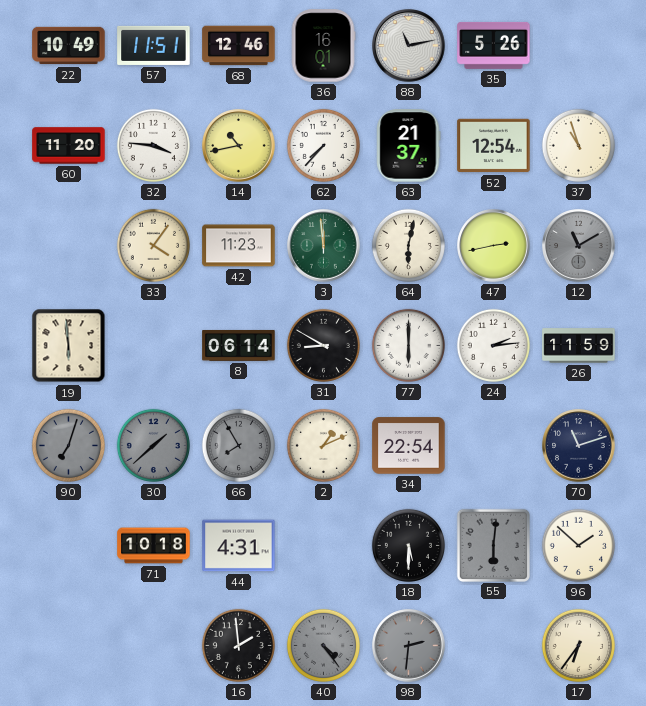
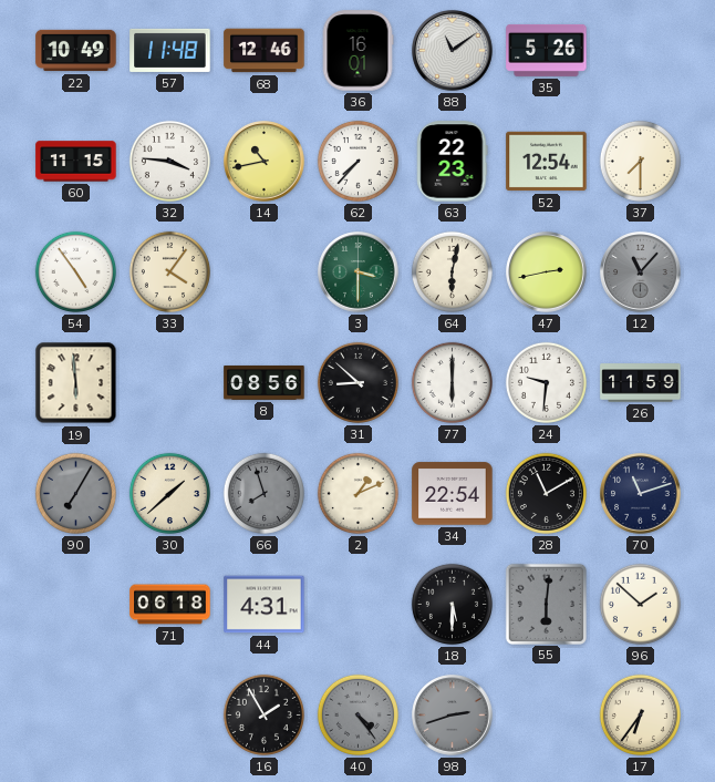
57: 11:51 -> 11:48
88: 11:13 -> 11:09
60: 11:20 -> 11:15
63: 21:37 -> 22:23
37: 10:57 -> 7:30
54: none -> 4:54
42: 11:23 -> none
3: 11:59 -> 3:30
12: 11:10 -> 11:07
8: 06:14 -> 08:56
31: 8:50 -> 8:52
24: 2:14 -> 9:31
90: 7:03 -> 7:05
30 dial: grey -> cream
66: 7:55 -> 7:57
28: none -> 11:10
71: 10:18 -> 06:18
16: 1:59 -> 1:55
98: 2:31 -> 2:42
